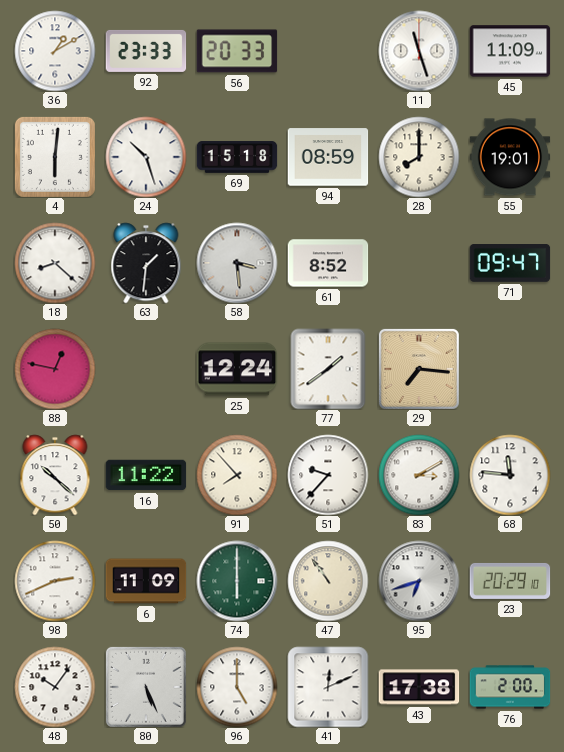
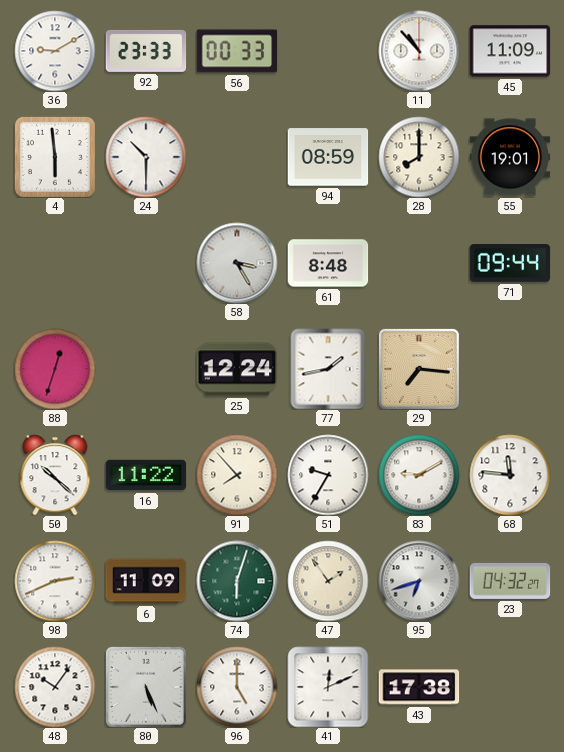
36: 1:10 -> 9:10
56: 20:33 -> 00:33
11: 11:27 -> 10:53
4: 6:01 -> 5:59
24: 10:27 -> 10:30
69: 15:18 -> none
18: 8:22 -> none
63: 1:31 -> none
58: 3:29 -> 3:25
61: 8:52 -> 8:48
71: 09:47 -> 09:44
88: 12:47 -> 12:33
77: 1:39 -> 1:43
51: 9:37 -> 9:35
83: 3:10 -> 9:10
74: 6:00 -> 6:03
47: 10:54 -> 1:54
23: 20:29 -> 04:32
76: 2:00 -> none
